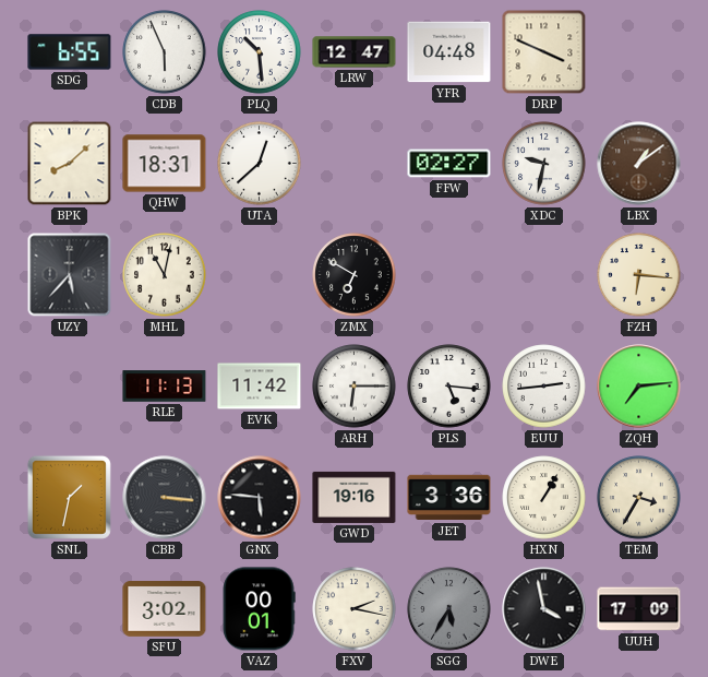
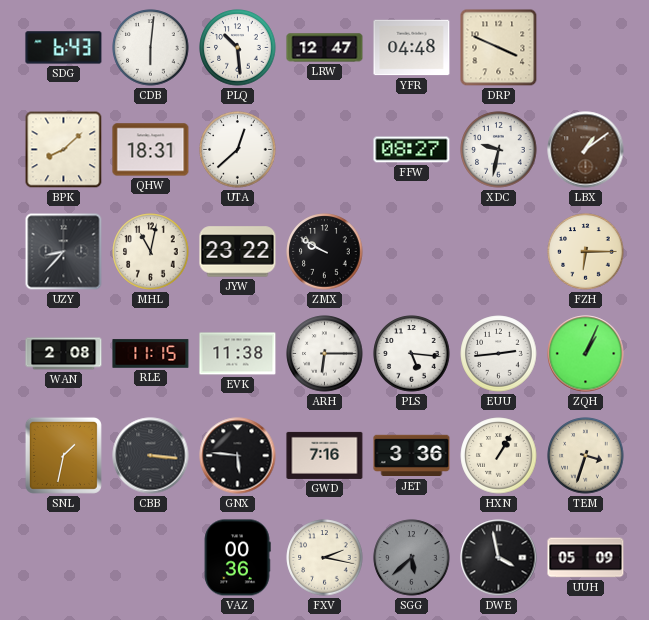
SDG: 6:55 -> 6:43
CDB: 5:56 -> 6:01
FFW: 02:27 -> 08:27
UZY: 5:37 -> 8:37
JYW: none -> 23:22
ZMX: 6:50 -> 9:50
FZH: 6:16 -> 6:15
WAN: none -> 2:08
RLE: 11:13 -> 11:15
EVK: 11:42 -> 11:38
ZQH: 7:14 -> 1:04
GWD: 19:16 -> 7:16
TEM: 3:35 -> 3:33
SFU: 3:02 -> none
VAZ: 00:01 -> 00:36
SGG: 5:35 -> 5:38
UUH: 17:09 -> 05:09
